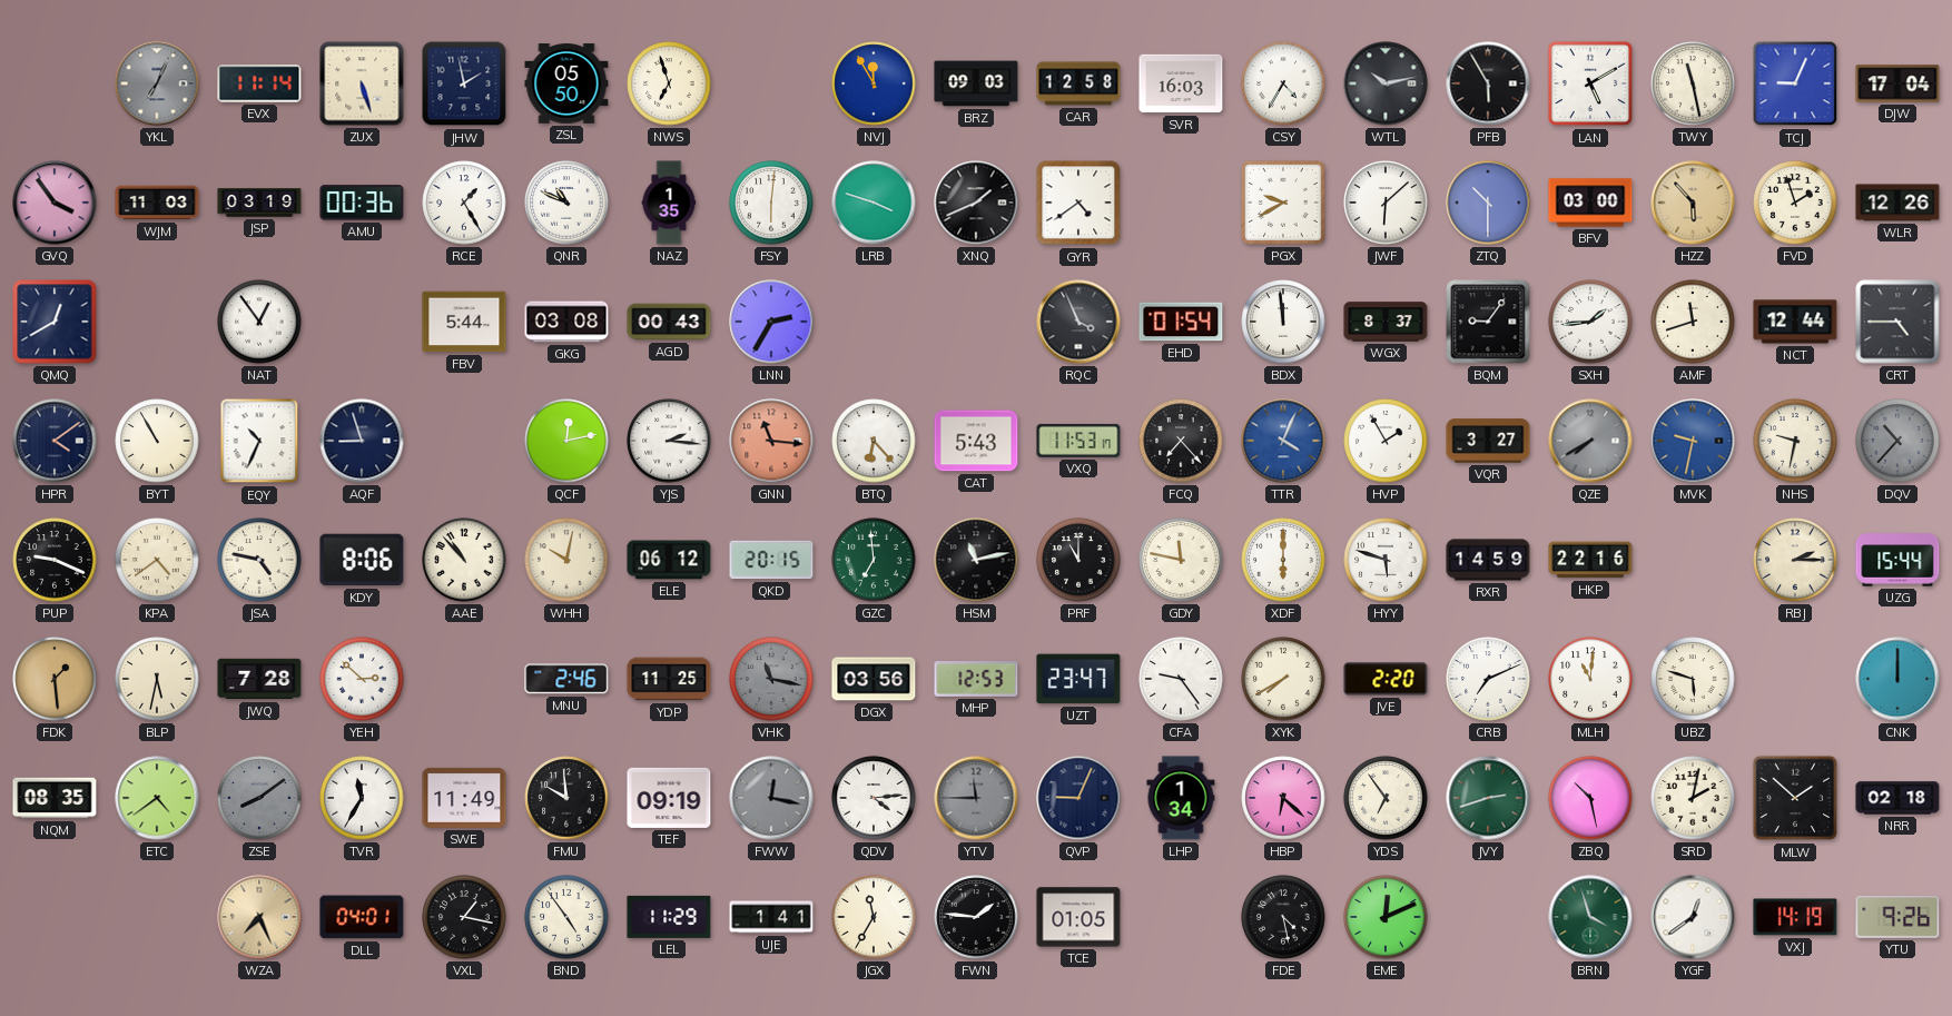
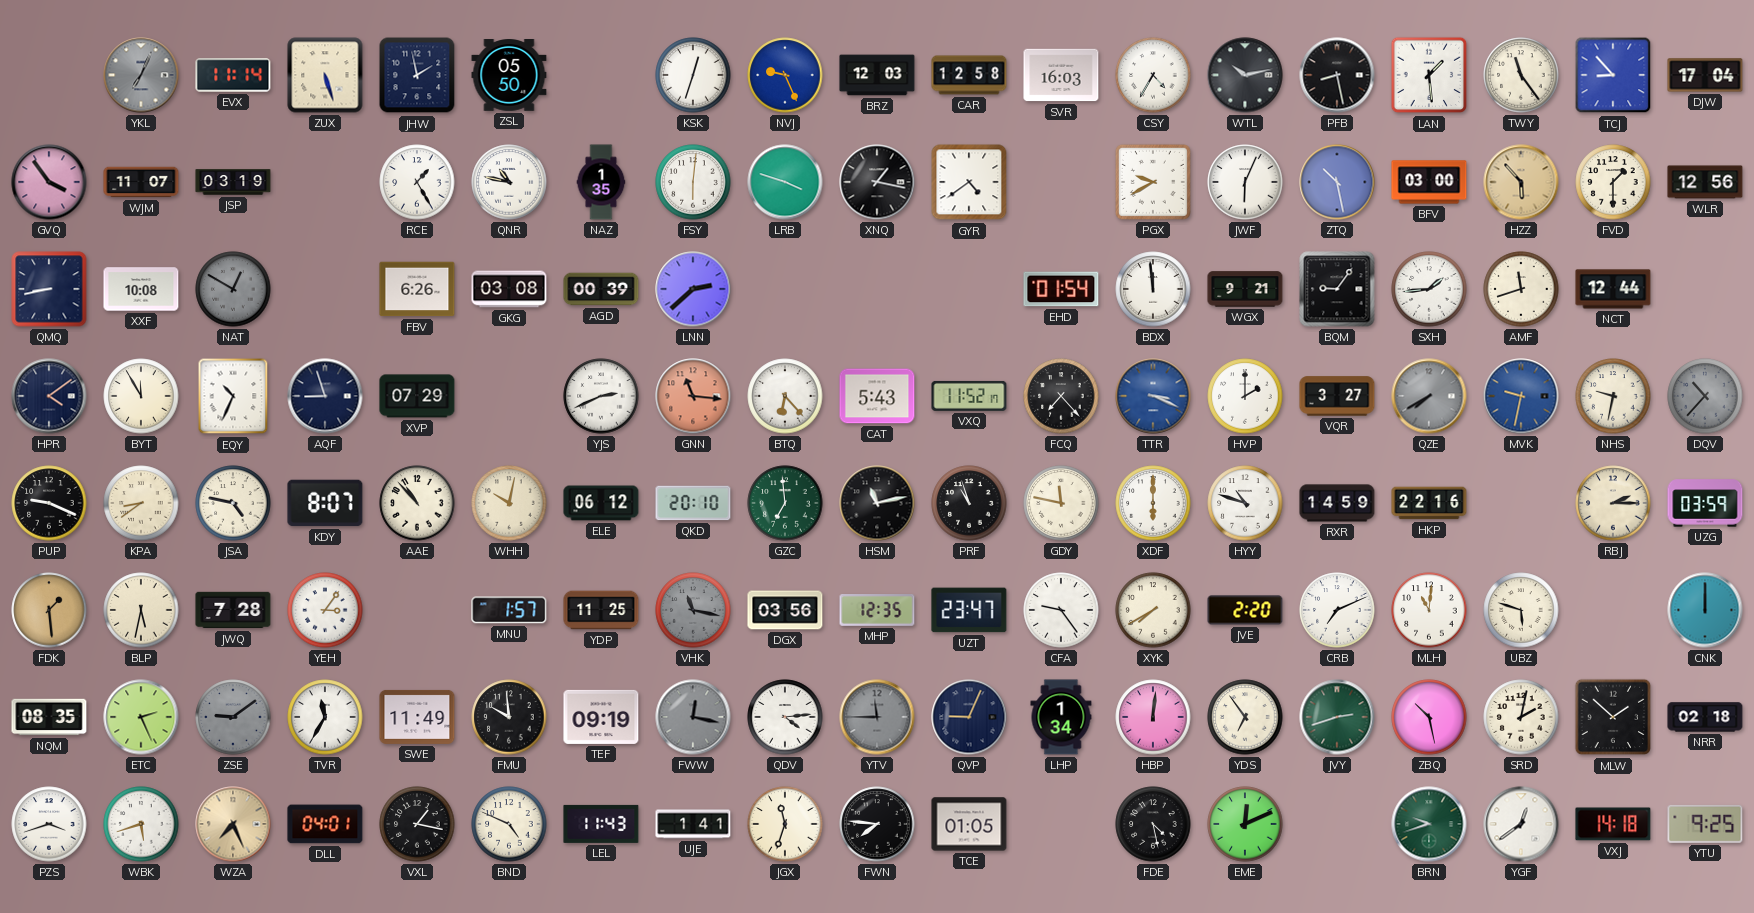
NWS: 6:57 -> none
KSK: none -> 12:33
NVJ: 11:55 -> 9:26
BRZ: 09:03 -> 12:03
PFB: 5:55 -> 8:28
LAN: 5:10 -> 1:29
TWY: 11:28 -> 11:24
TCJ: 9:04 -> 8:53
WJM: 11:03 -> 11:07
AMU: 00:36 -> none
QNR: 10:49 -> 10:47
XNQ: 1:41 -> 1:17
JWF: 6:08 -> 6:04
ZTQ: 10:30 -> 10:28
FVD: 1:57 -> 1:30
WLR: 12:26 -> 12:56
QMQ: 12:40 -> 8:43
XXF: none -> 10:08
NAT: 12:54 -> 12:50
NAT dial: white -> grey
FBV: 5:44 -> 6:26
AGD: 00:43 -> 00:39
LNN: 2:35 -> 2:38
RQC: 3:56 -> none
WGX: 8:37 -> 9:21
CRT: 4:45 -> none
BYT: 10:55 -> 11:55
XVP: none -> 07:29
QCF: 12:13 -> none
YJS: 2:16 -> 2:41
VXQ: 11:53 -> 11:52
TTR: 4:04 -> 3:19
HVP: 1:55 -> 2:00
KPA: 4:39 -> 8:39
KDY: 8:06 -> 8:07
QKD: 20:15 -> 20:10
PRF: 11:00 -> 10:57
HYY: 5:48 -> 10:48
UZG: 15:44 -> 03:59
YEH: 2:52 -> 3:06
MNU: 2:46 -> 1:57
MHP: 12:53 -> 12:35
ETC: 4:39 -> 2:26
ZSE: 8:09 -> 9:09
HBP: 6:22 -> 12:01
PZS: none -> 3:42
WBK: none -> 5:42
BND: 4:54 -> 4:49
LEL: 11:29 -> 11:43
JGX: 11:35 -> 11:33
FWN: 1:46 -> 7:46
BRN: 3:57 -> 9:42
VXJ: 14:19 -> 14:18
YTU: 9:26 -> 9:25
